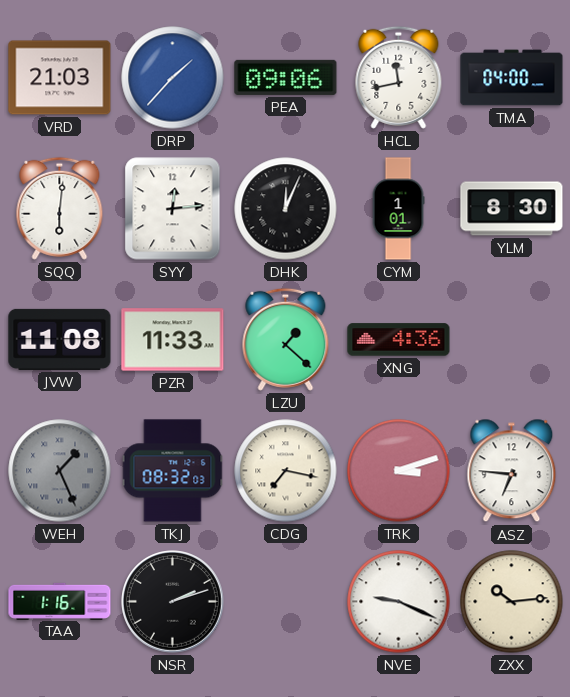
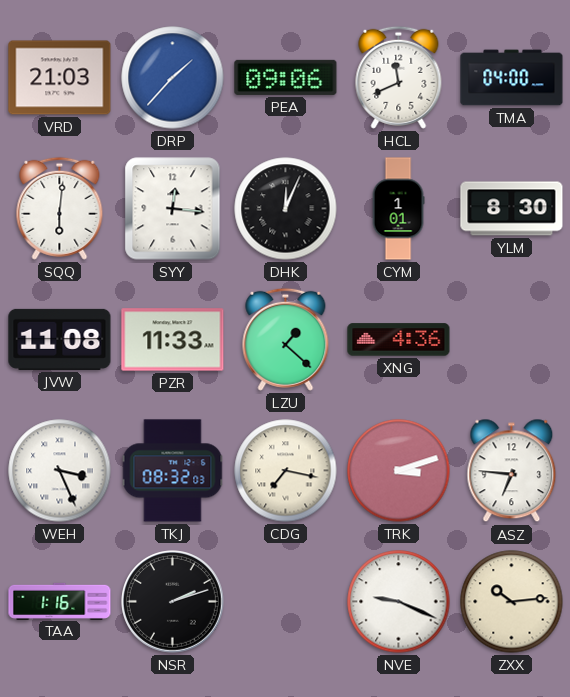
HCL: 11:43 -> 11:41
SYY: 12:14 -> 12:16
WEH: 1:26 -> 3:26
WEH dial: grey -> white
